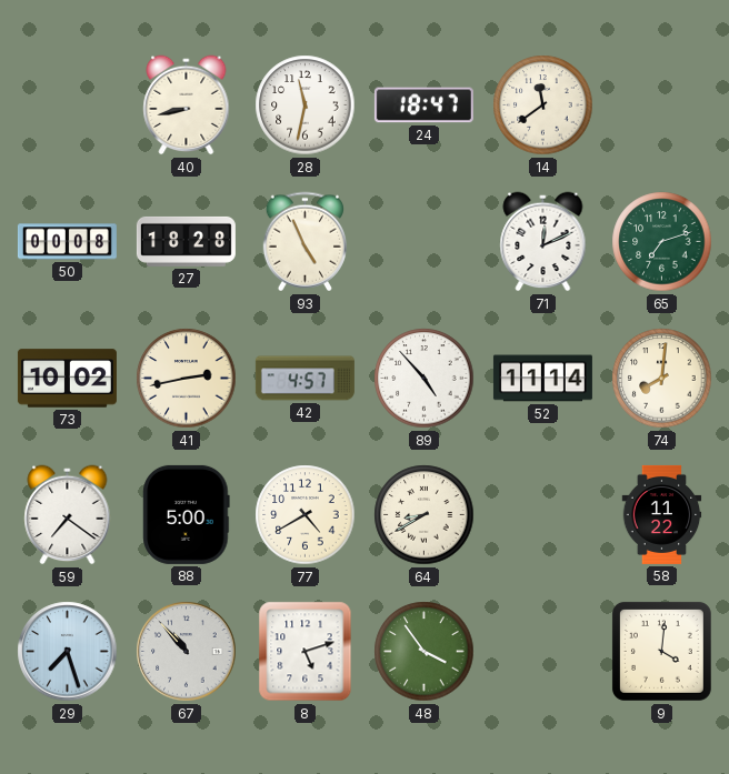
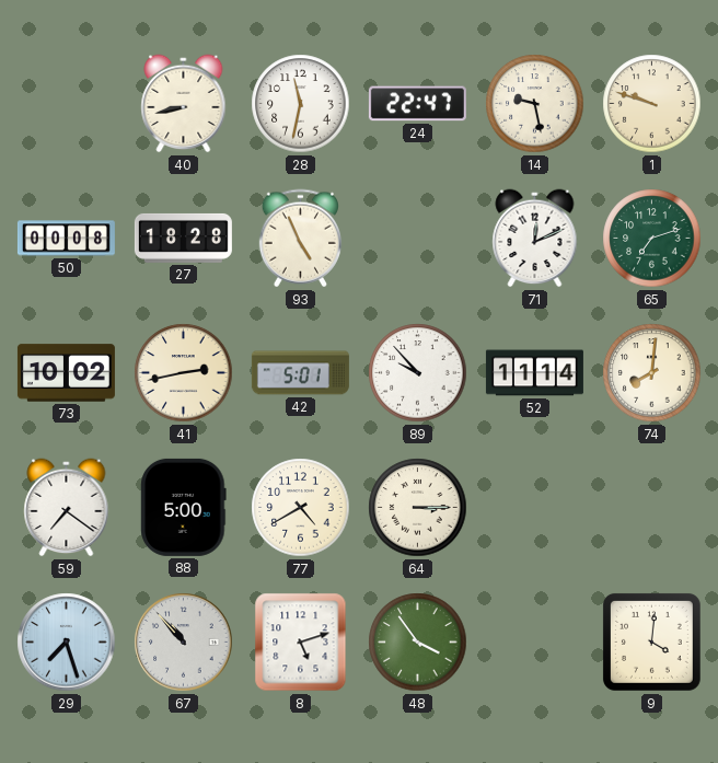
24: 18:47 -> 22:47
14: 11:39 -> 9:28
1: none -> 9:48
42: 4:57 -> 5:01
89: 4:53 -> 9:53
64: 8:40 -> 3:15
58: 11:22 -> none
